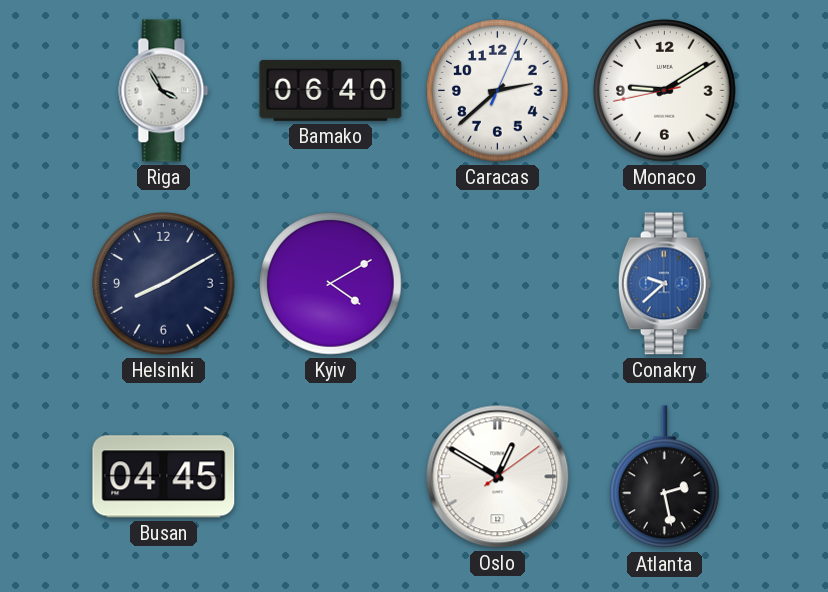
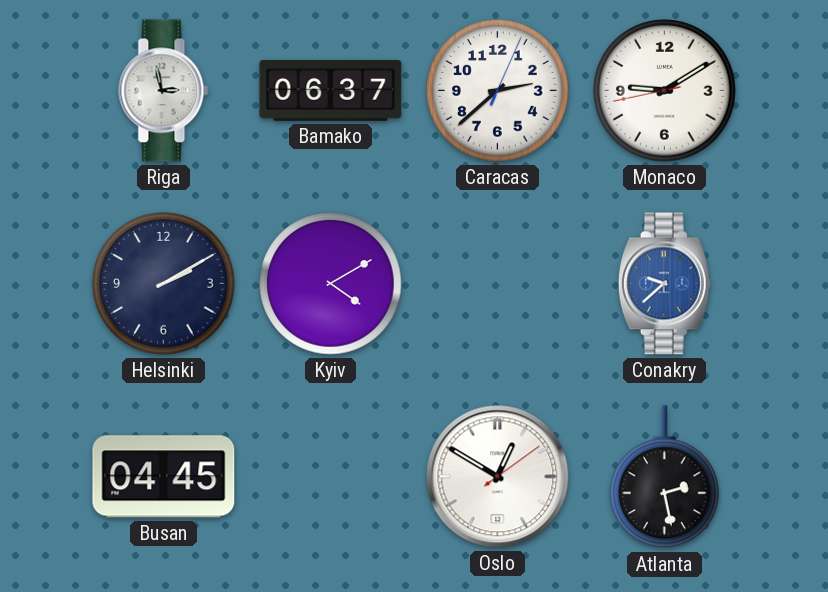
Riga: 3:55 -> 2:58
Bamako: 06:40 -> 06:37
Helsinki: 8:10 -> 2:10
